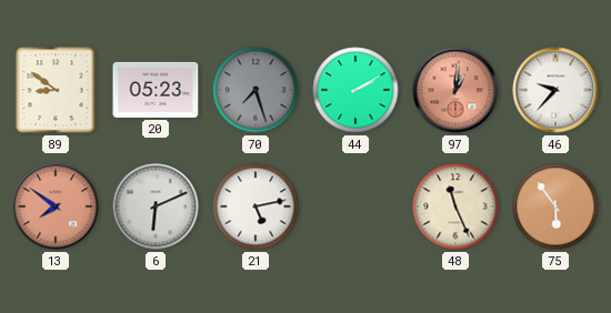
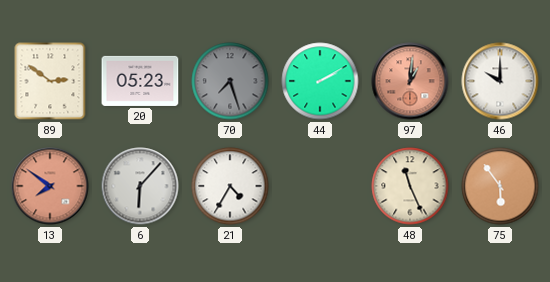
89: 8:51 -> 2:51
46: 9:37 -> 10:00
6: 6:11 -> 6:07
21: 5:13 -> 4:35
